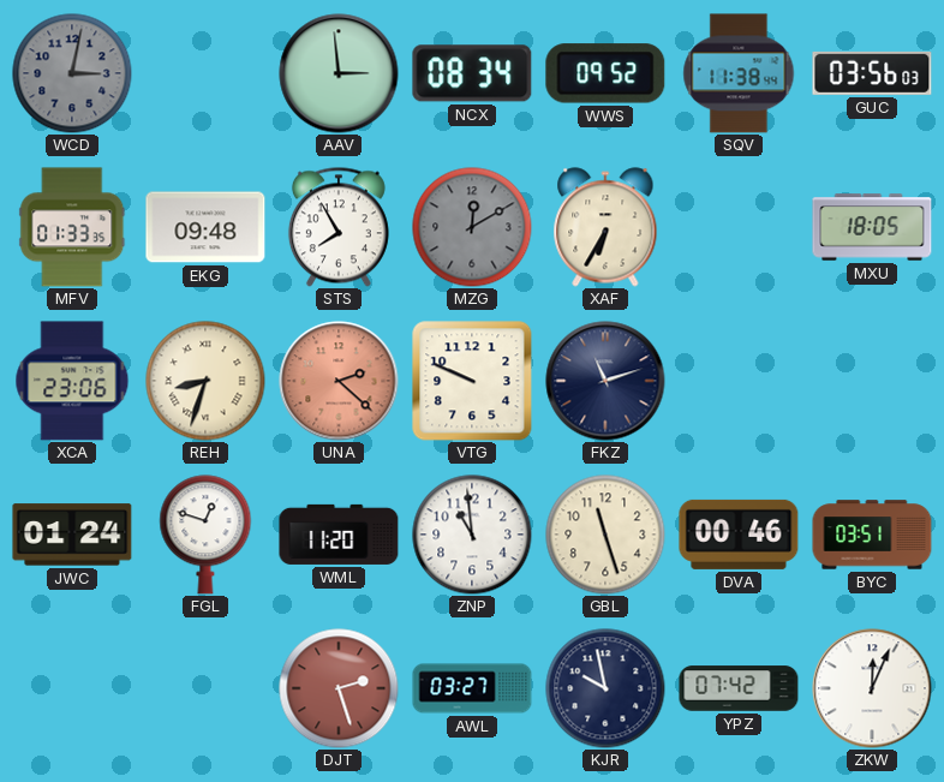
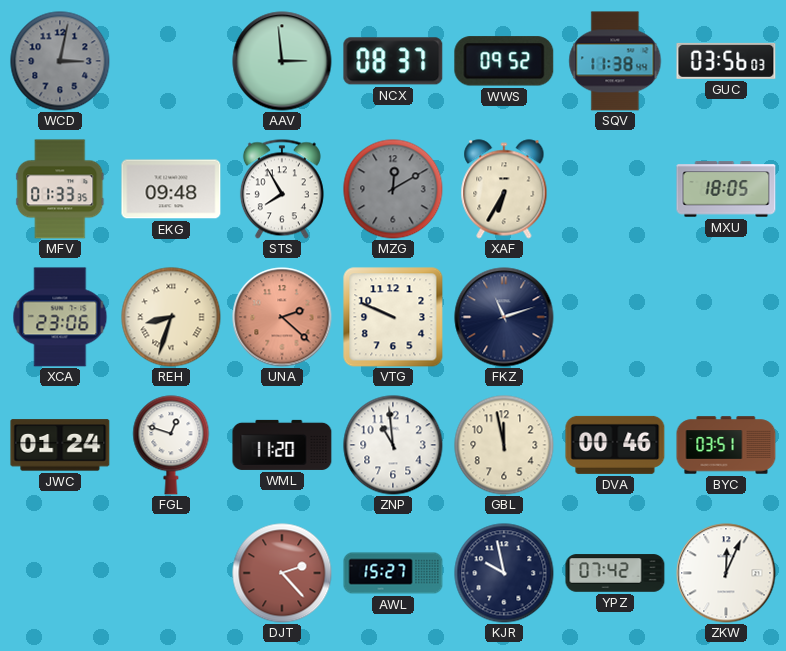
NCX: 08:34 -> 08:37
GBL: 11:27 -> 11:58
DJT: 2:27 -> 2:23
AWL: 03:27 -> 15:27
